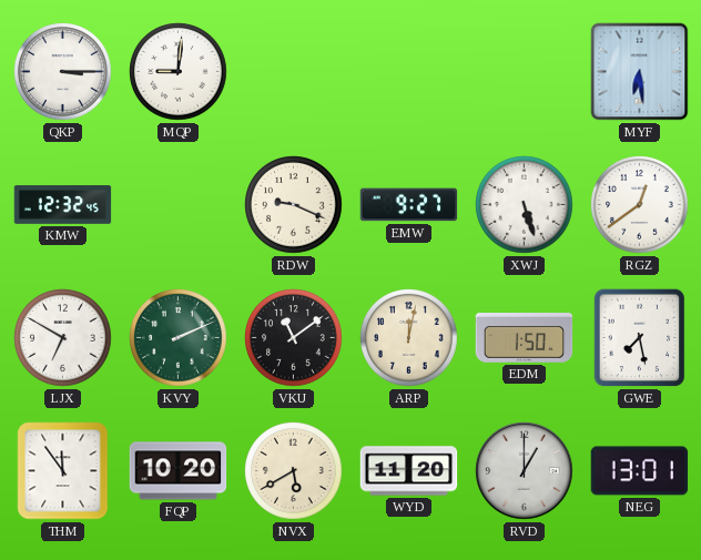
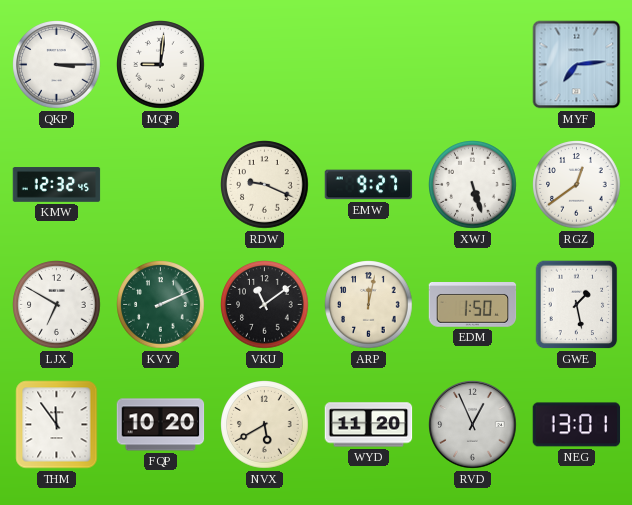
MYF: 6:29 -> 7:14
GWE: 7:28 -> 1:28
RVD: 1:00 -> 12:56
